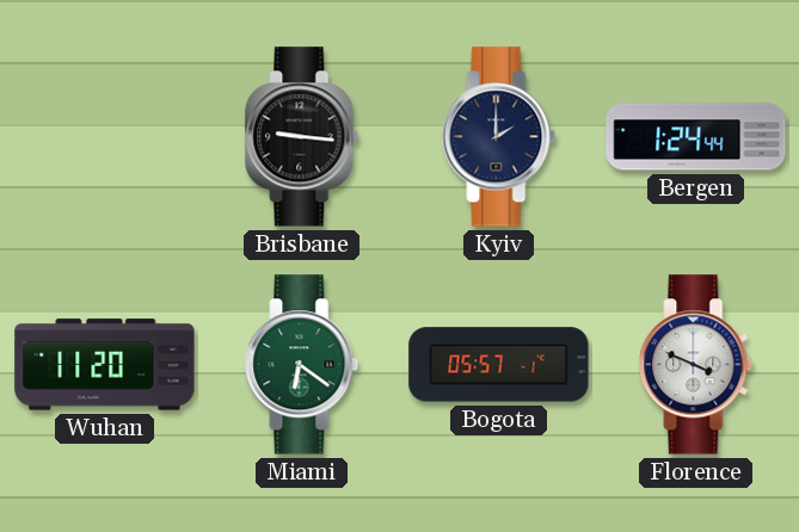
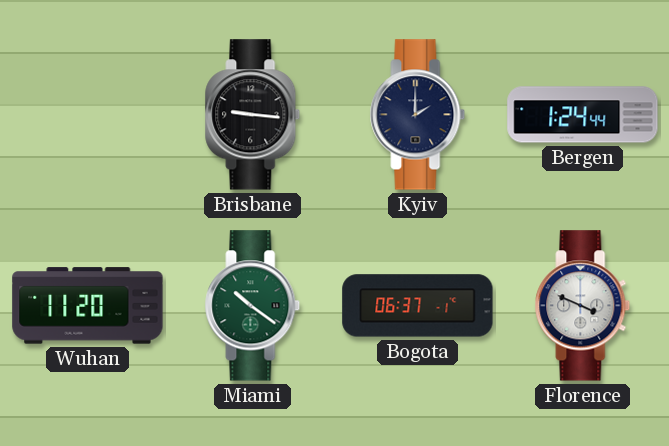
Miami: 6:21 -> 10:21
Bogota: 05:57 -> 06:37
